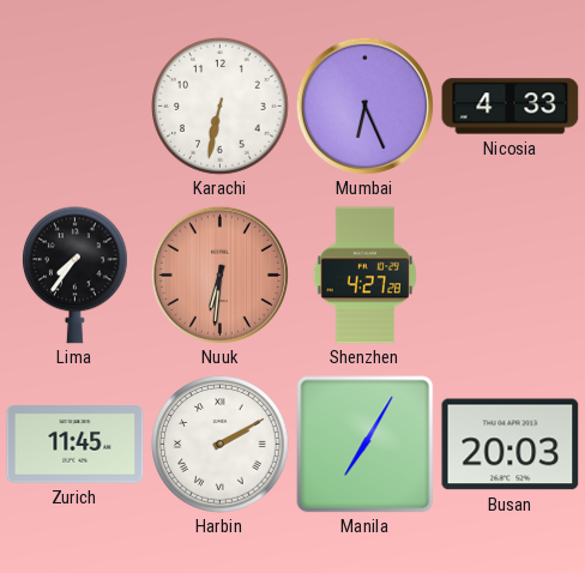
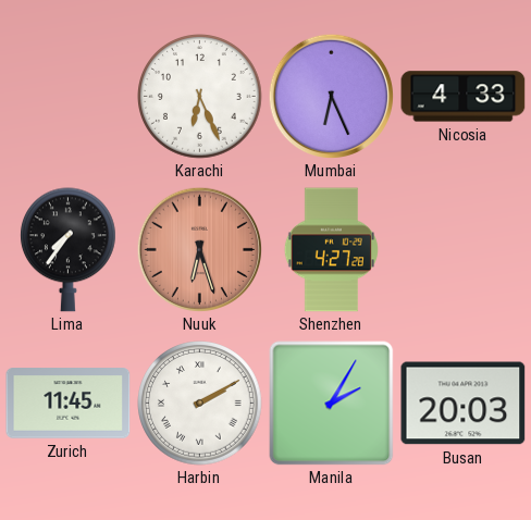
Karachi: 6:32 -> 6:26
Nuuk: 6:31 -> 6:27
Manila: 7:05 -> 2:05
